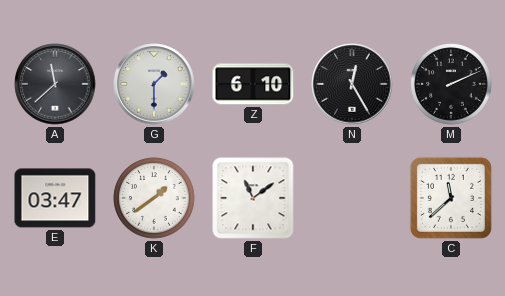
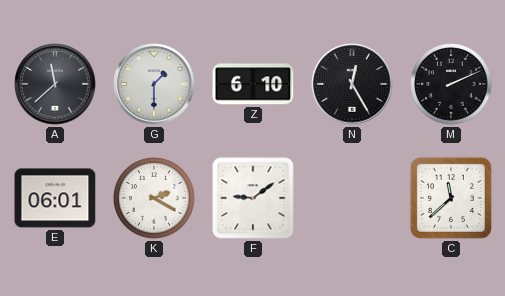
E: 03:47 -> 06:01
K: 1:39 -> 2:20
F: 11:09 -> 9:09
